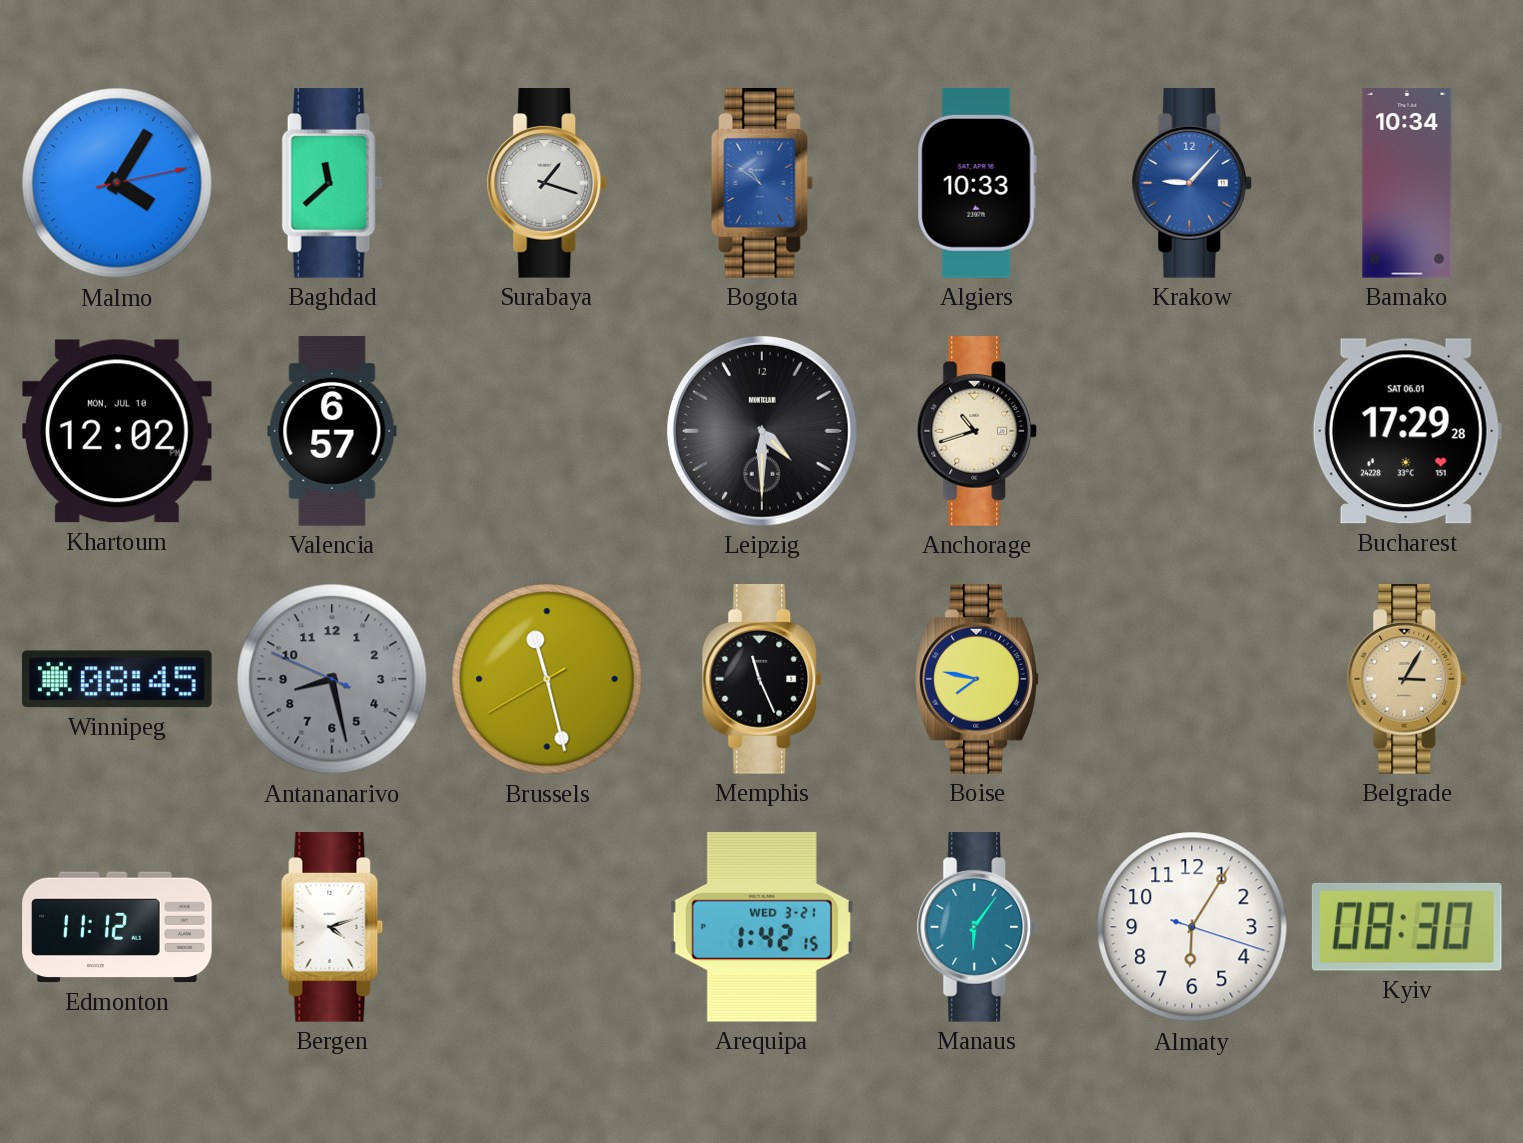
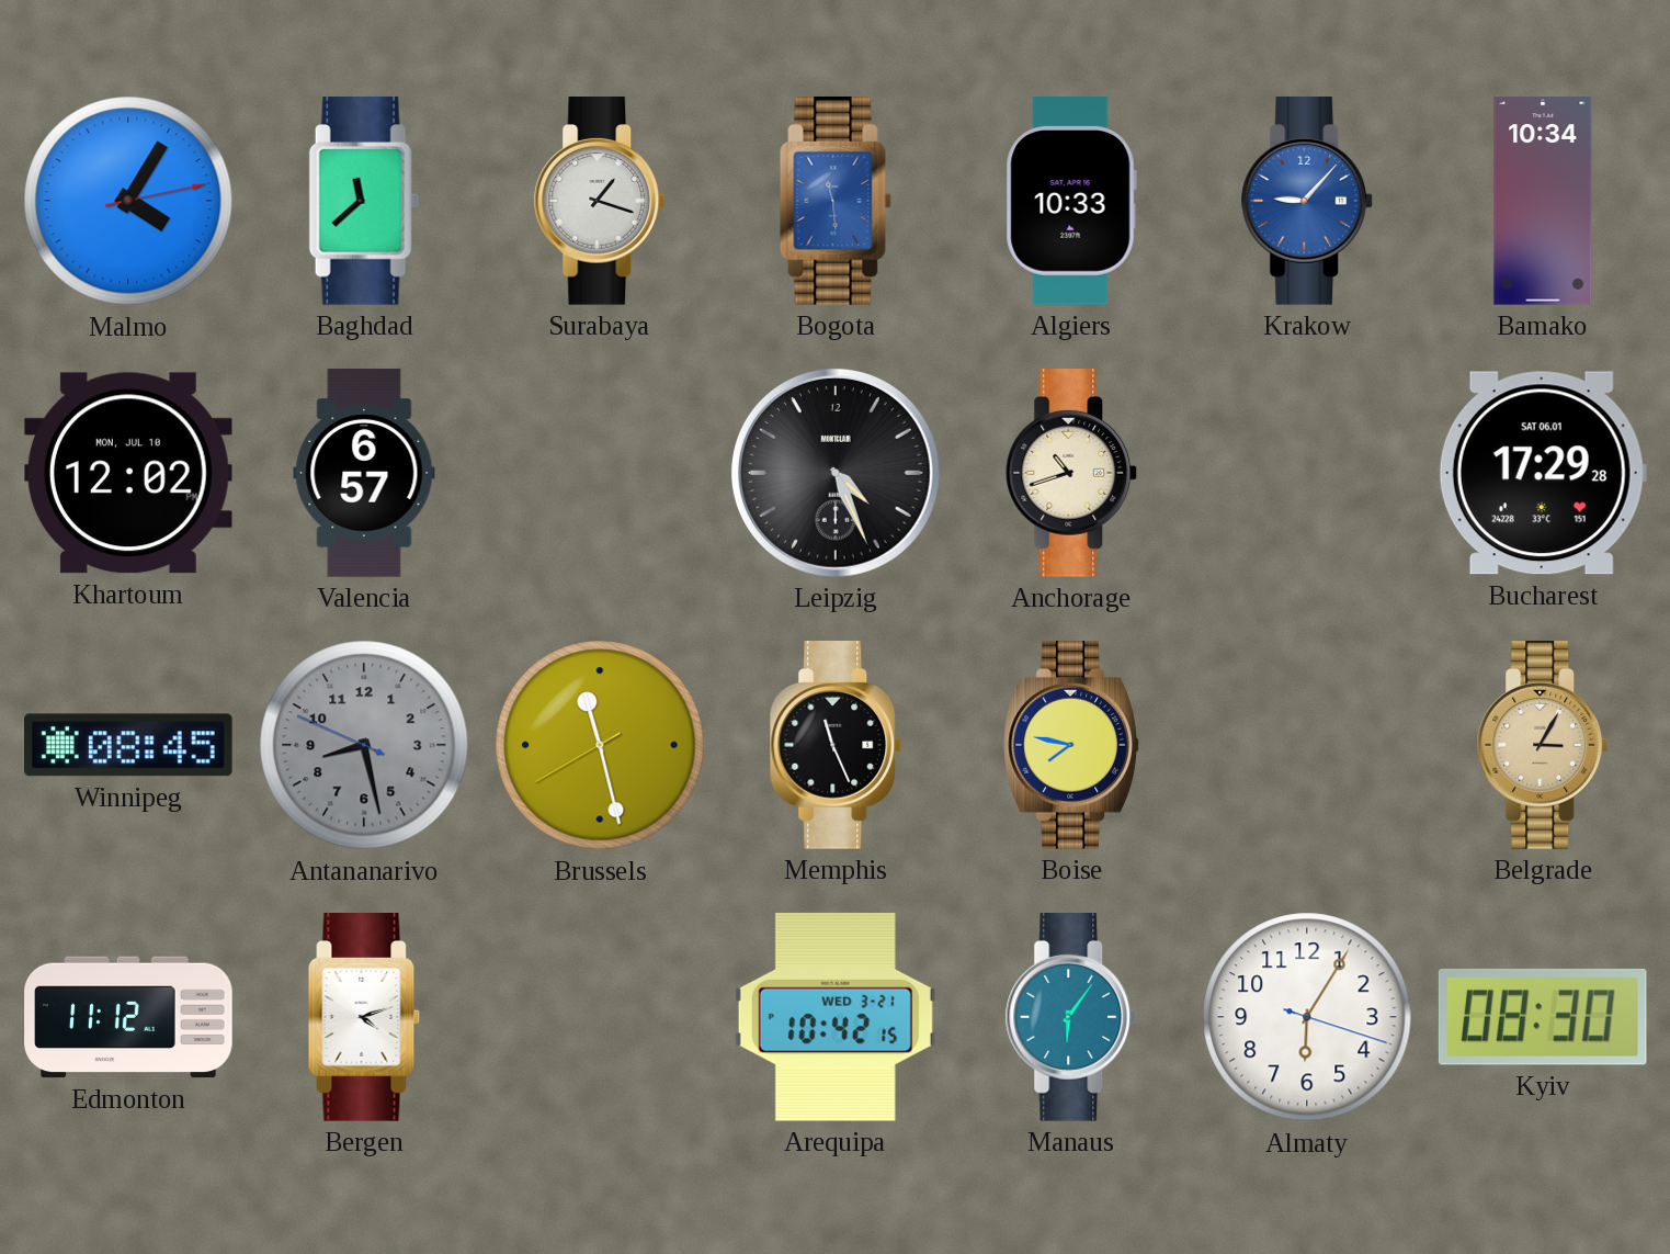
Bogota: 10:51 -> 11:29
Leipzig: 4:30 -> 4:26
Arequipa: 1:42 -> 10:42
